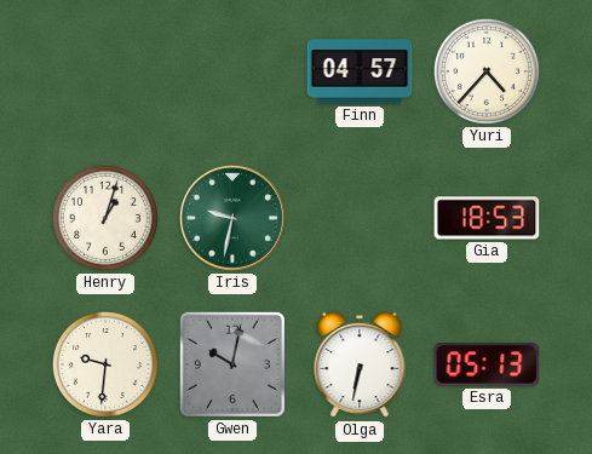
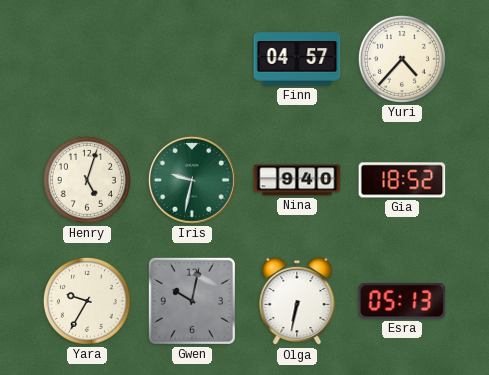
Henry: 1:03 -> 5:03
Nina: none -> 9:40
Gia: 18:53 -> 18:52
Yara: 9:31 -> 9:35
